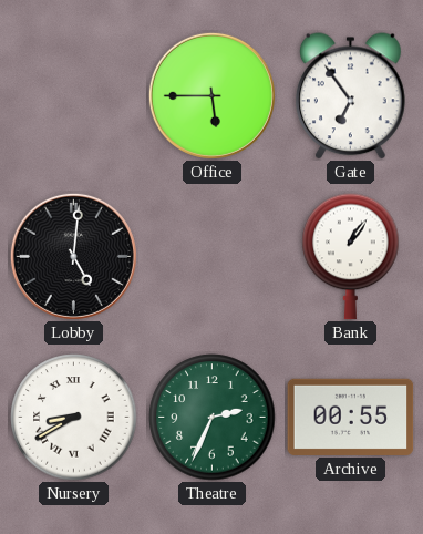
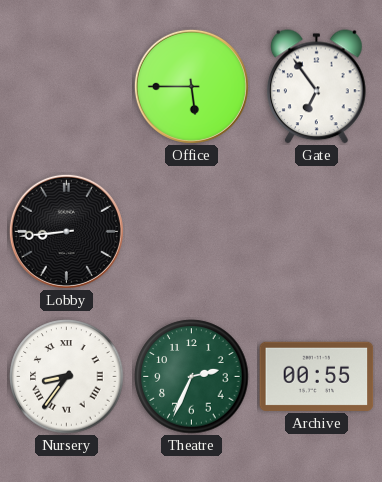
Lobby: 5:01 -> 8:44
Bank: 1:06 -> none
Nursery: 8:40 -> 8:36
